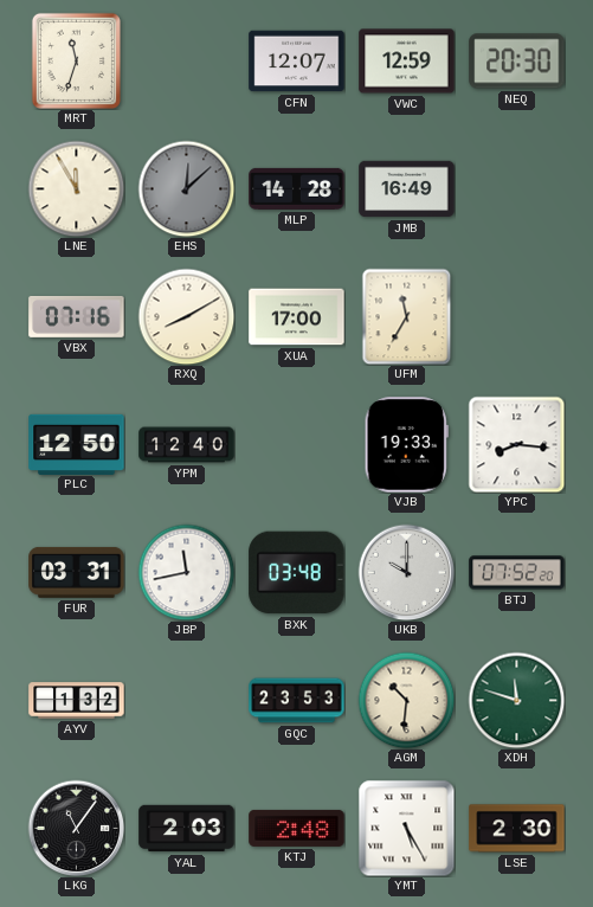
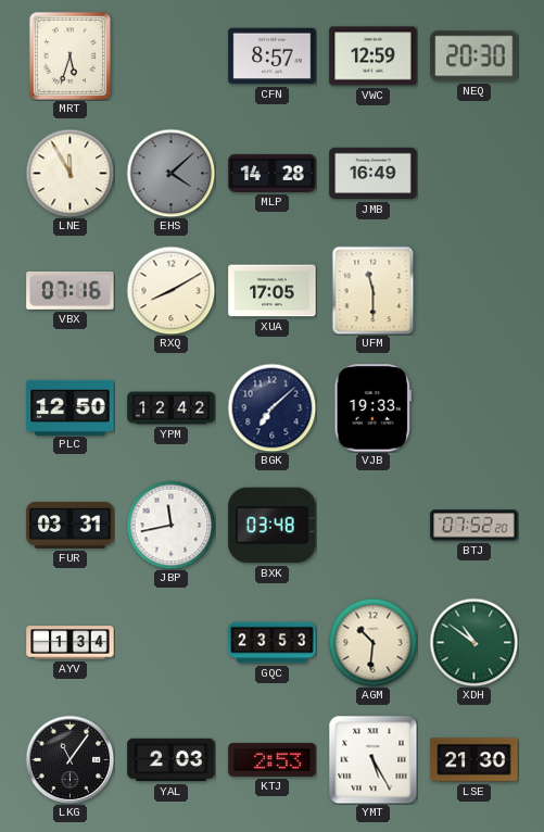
MRT: 11:33 -> 5:33
CFN: 12:07 -> 8:57
EHS: 12:08 -> 4:08
XUA: 17:00 -> 17:05
UFM: 11:35 -> 11:30
YPM: 12:40 -> 12:42
BGK: none -> 7:08
YPC: 8:16 -> none
UKB: 10:00 -> none
AYV: 1:32 -> 1:34
XDH: 11:48 -> 10:51
KTJ: 2:48 -> 2:53
LSE: 2:30 -> 21:30
